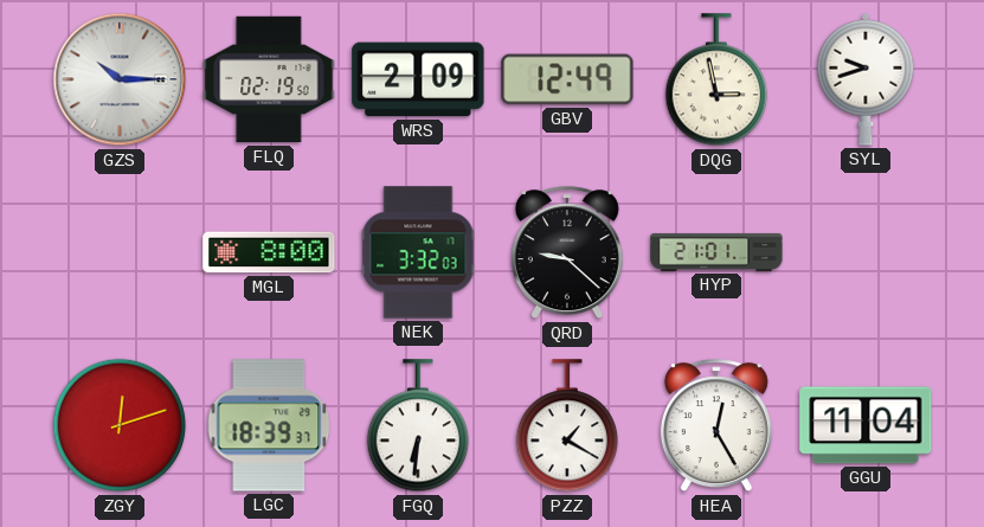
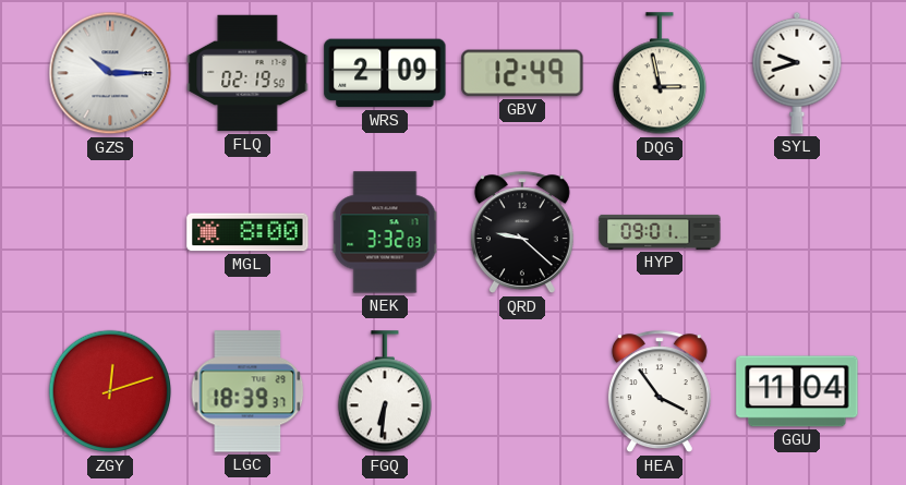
HYP: 21:01 -> 09:01
PZZ: 1:20 -> none
HEA: 12:25 -> 3:54
